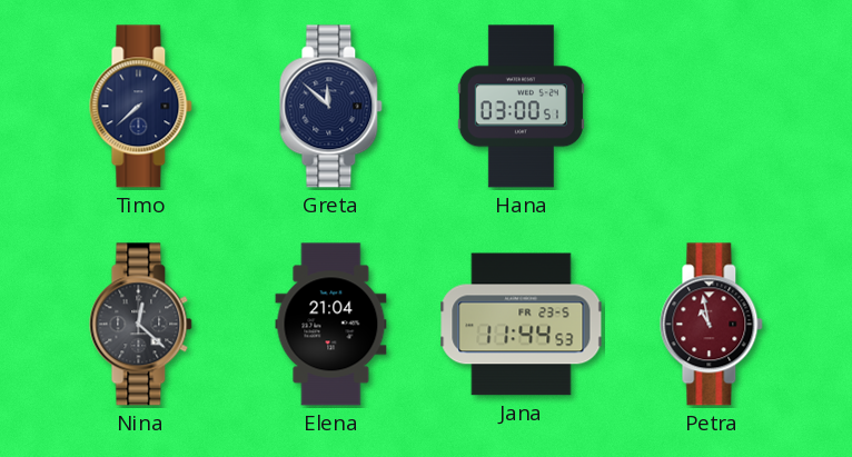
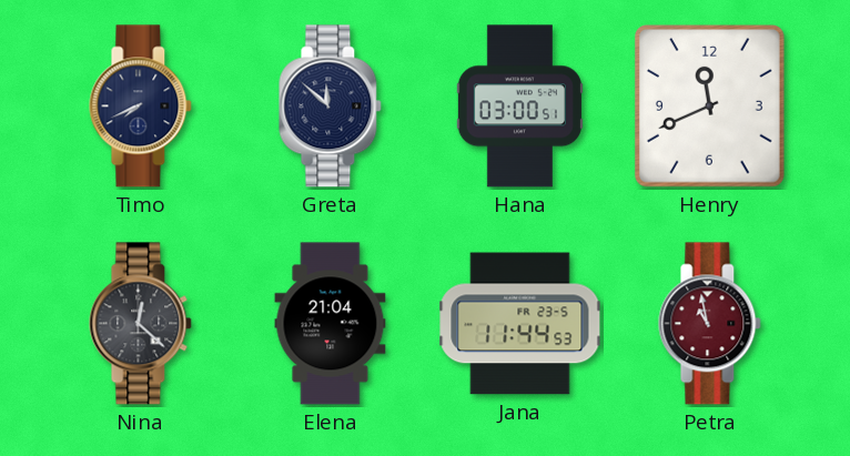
Timo: 7:38 -> 7:41
Henry: none -> 11:41
